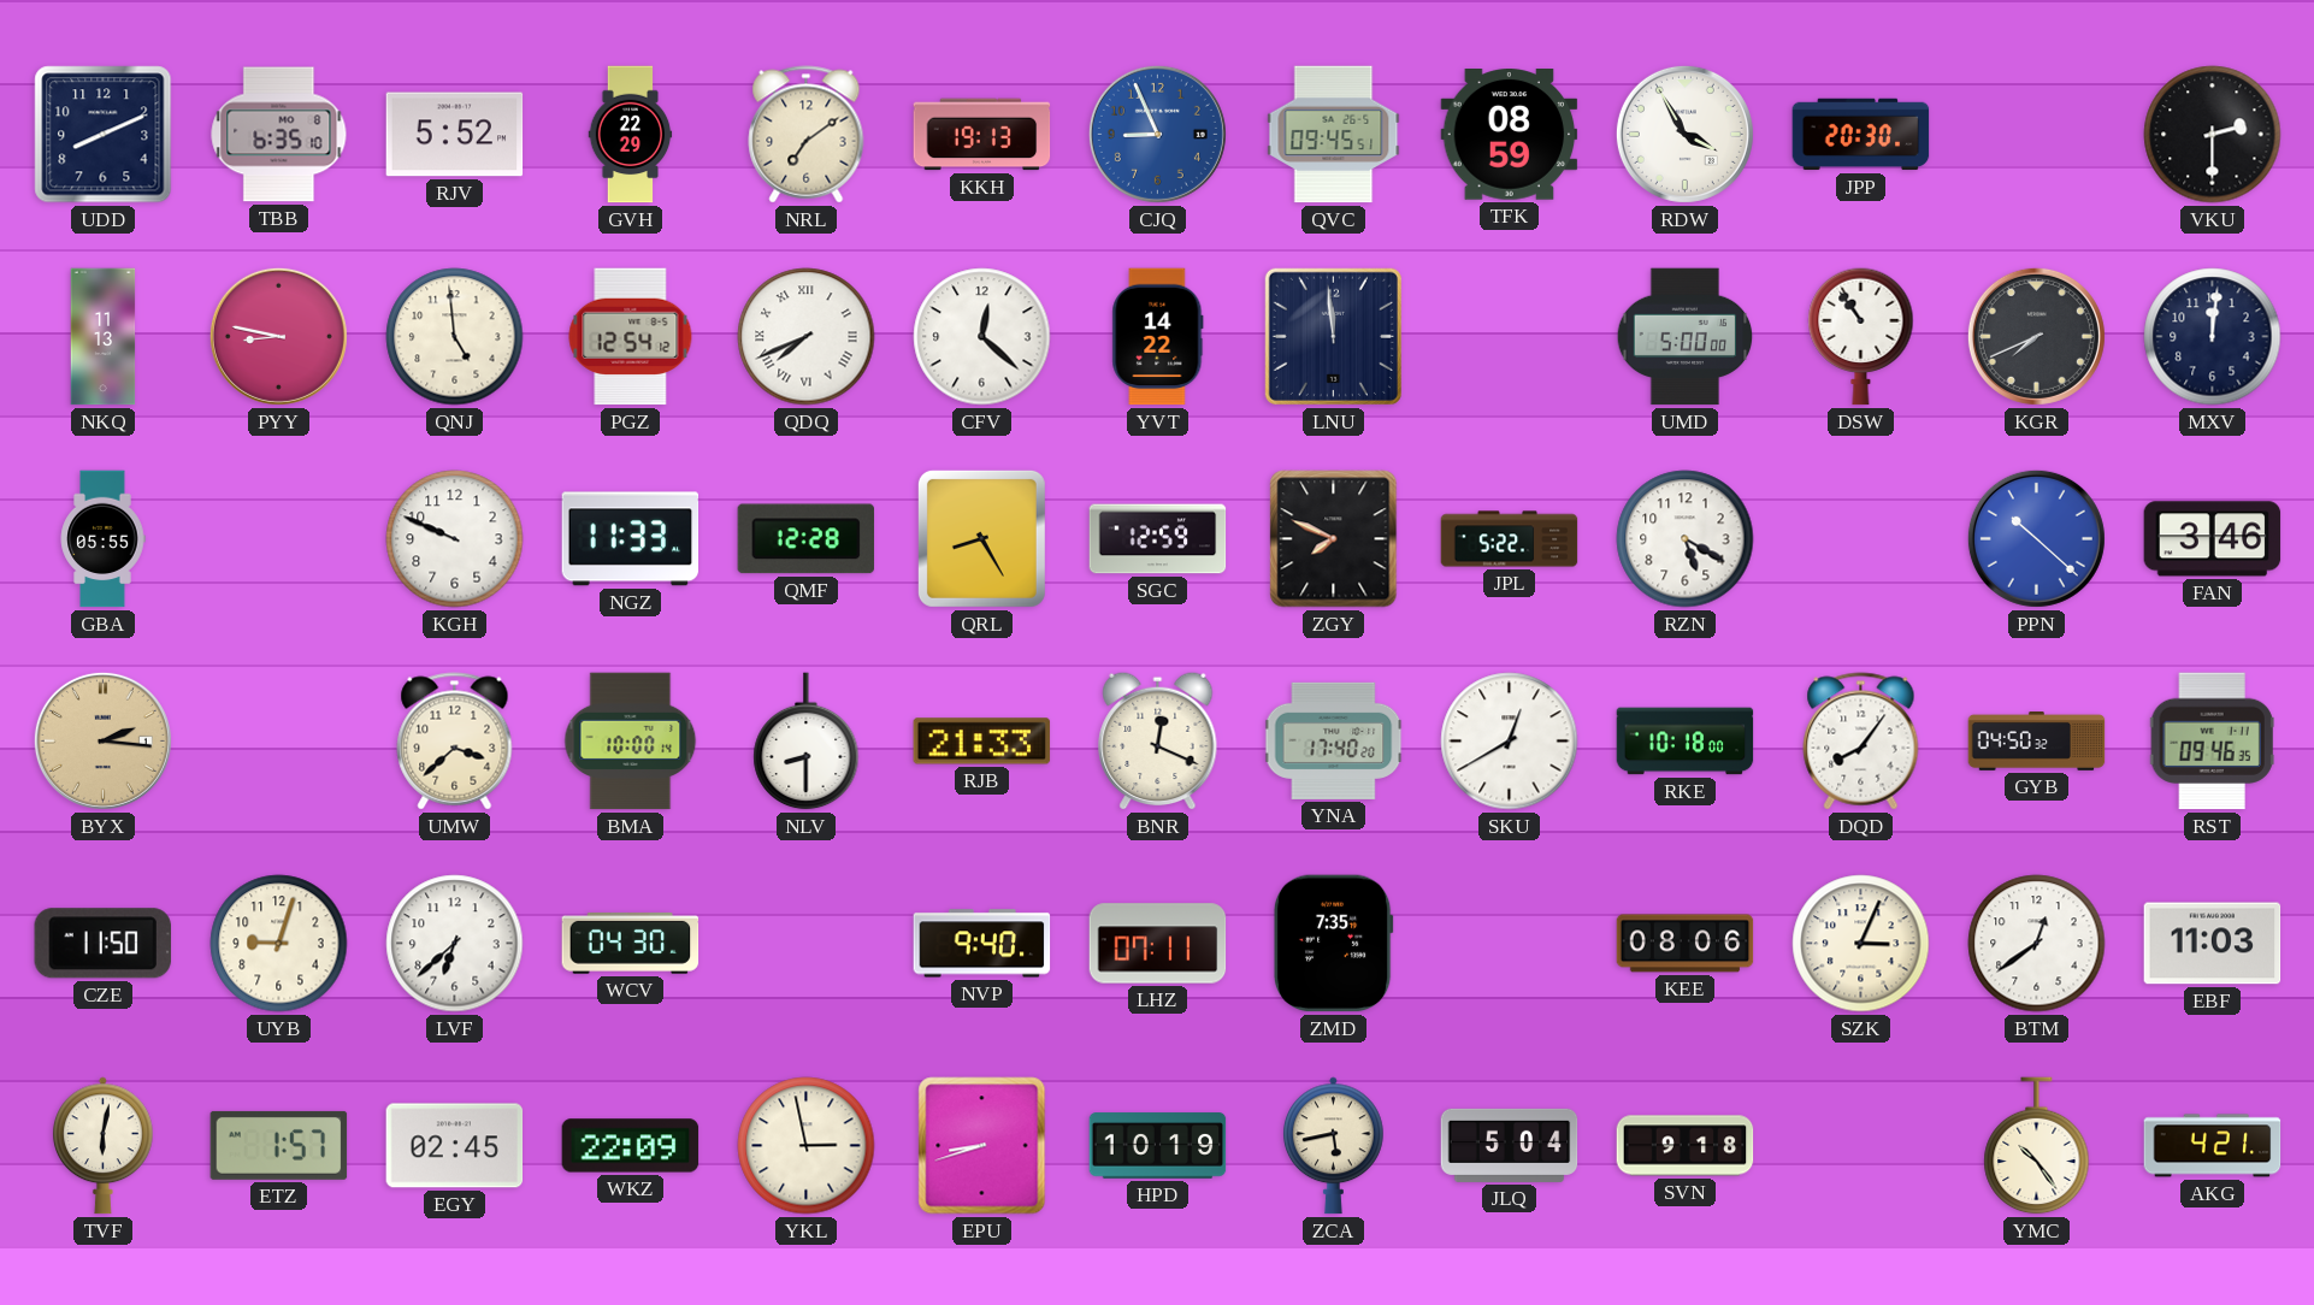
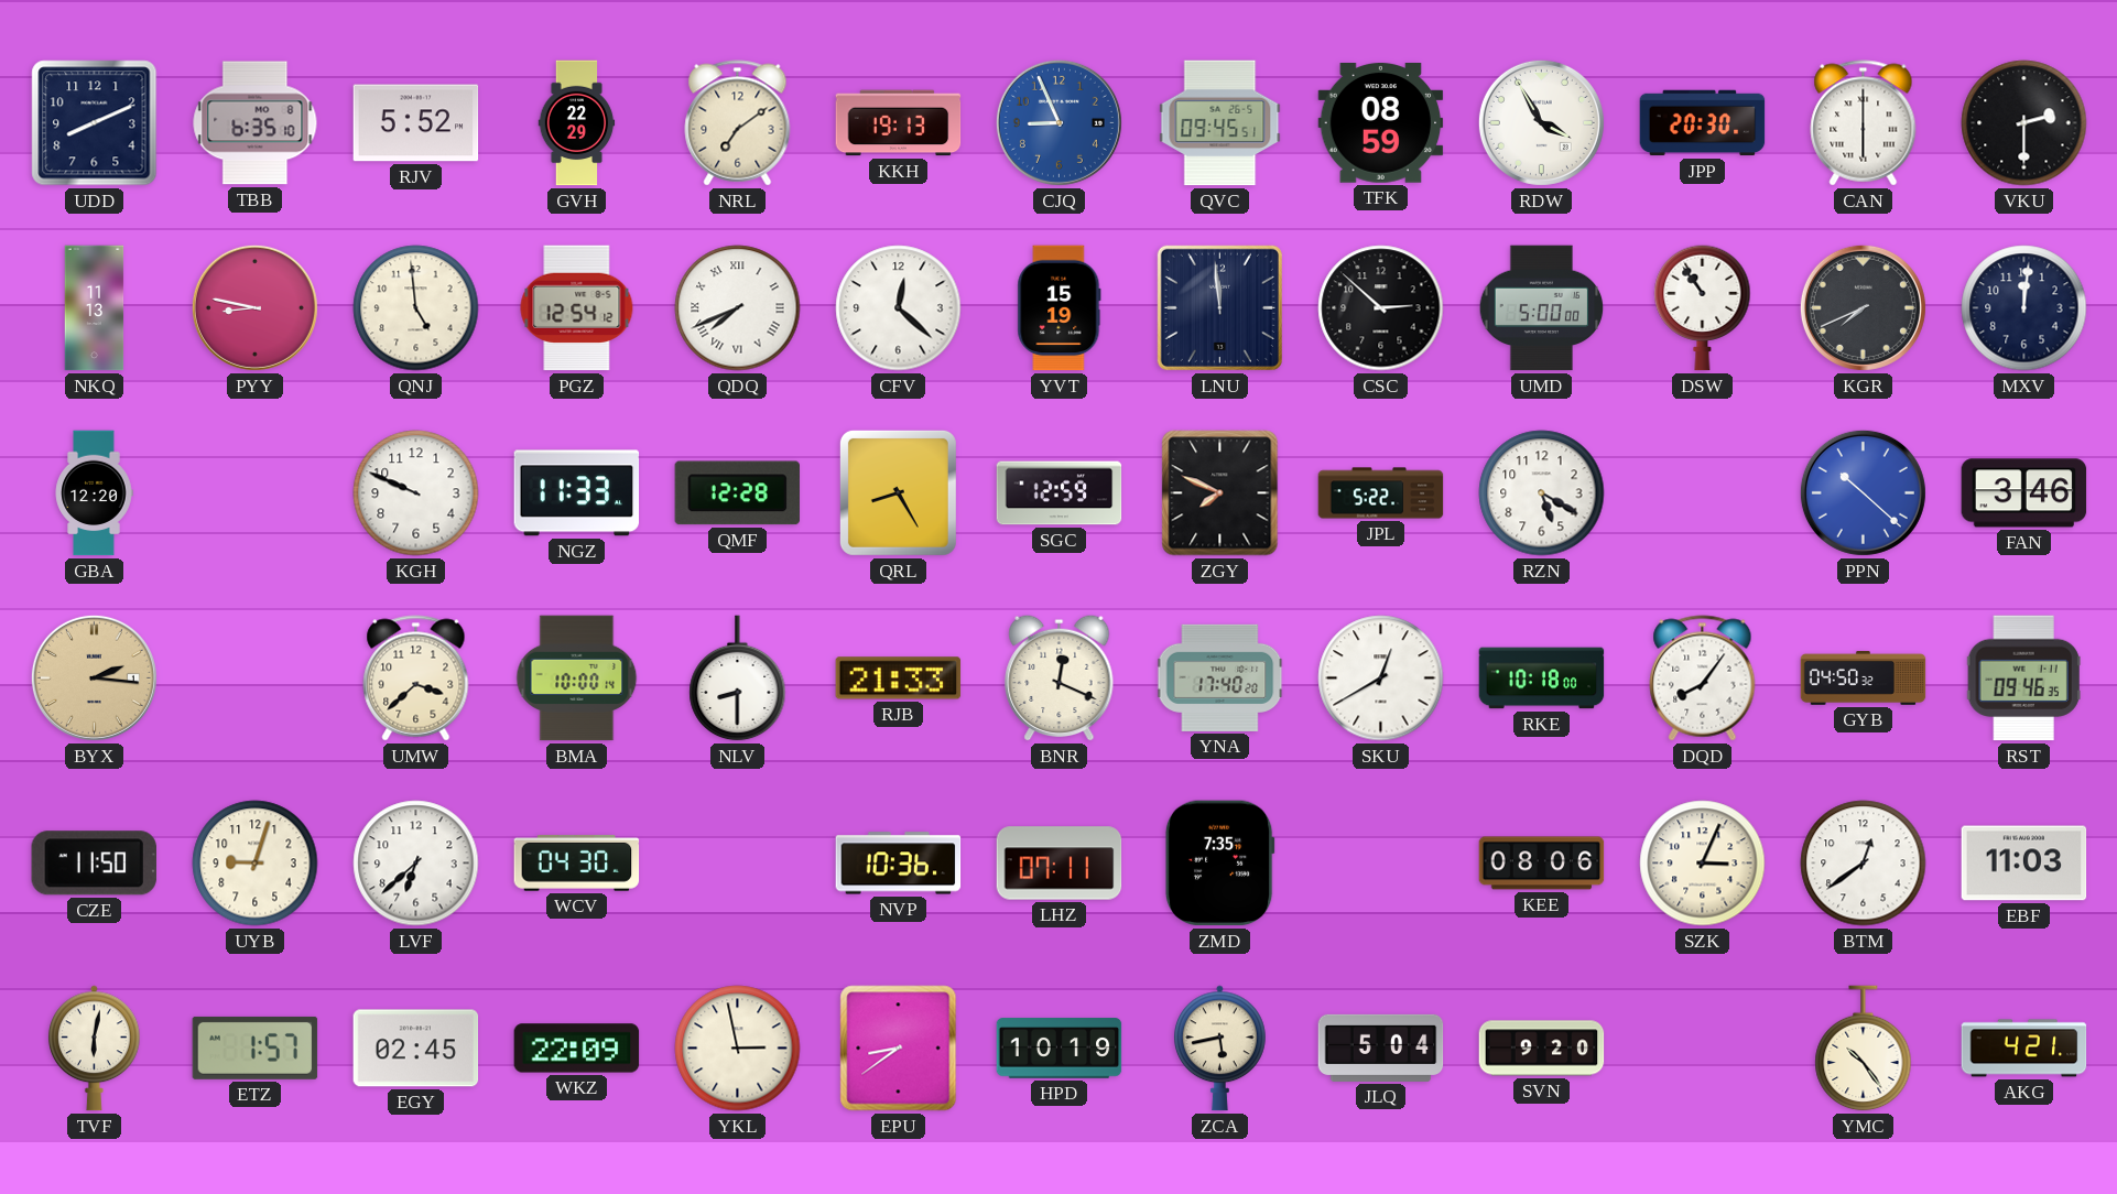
CAN: none -> 6:00
YVT: 14:22 -> 15:19
CSC: none -> 2:52
GBA: 05:55 -> 12:20
NVP: 9:40 -> 10:36
EPU: 8:42 -> 8:39
SVN: 9:18 -> 9:20
